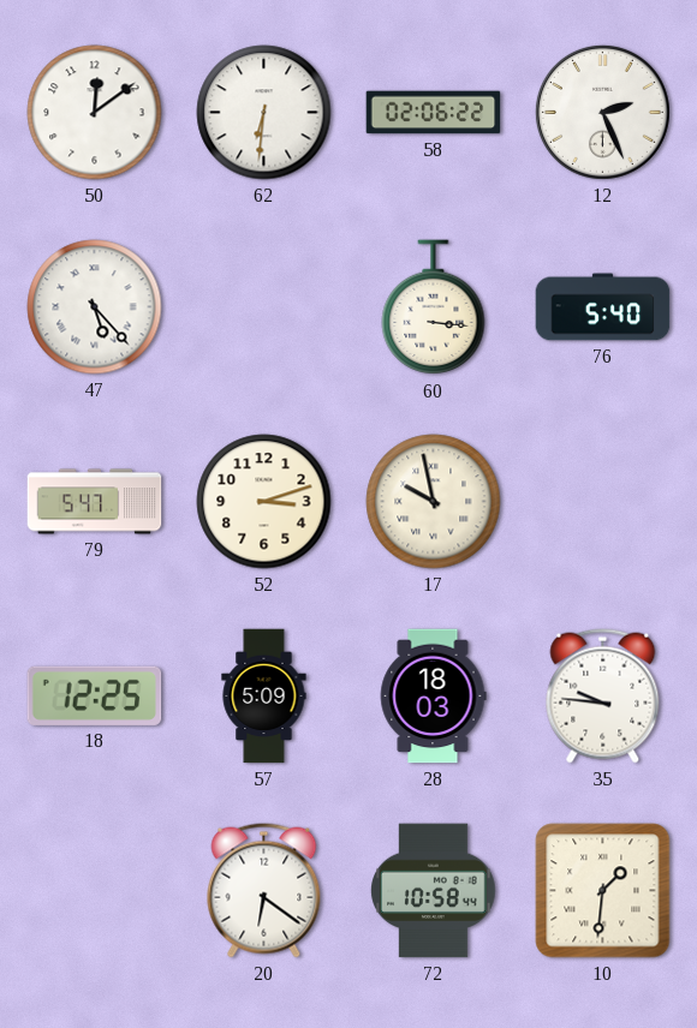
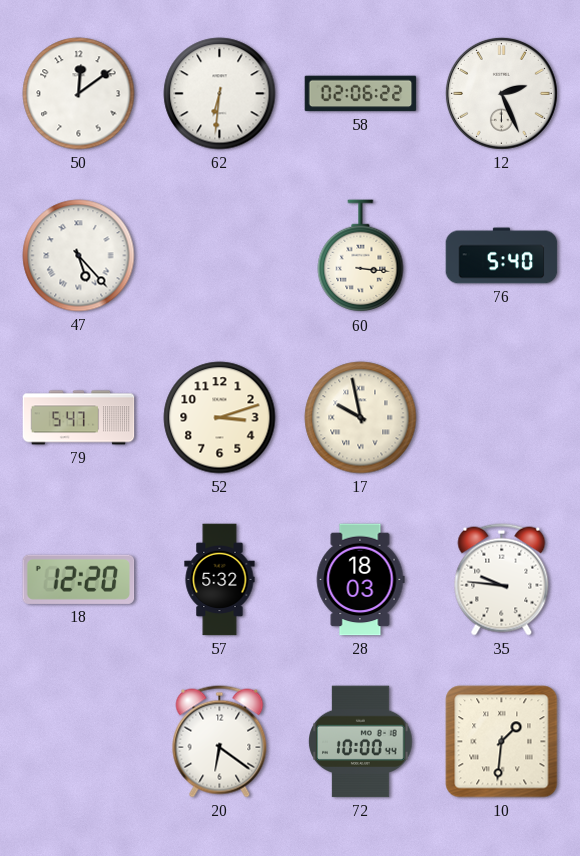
18: 12:25 -> 12:20
57: 5:09 -> 5:32
72: 10:58 -> 10:00
